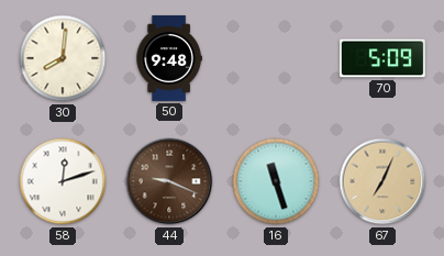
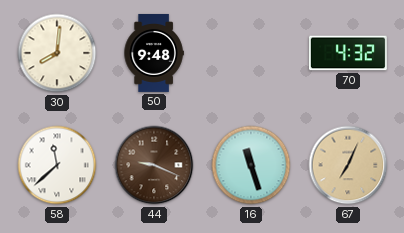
70: 5:09 -> 4:32
58: 12:12 -> 11:38
